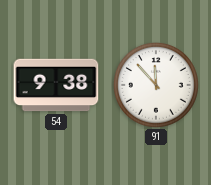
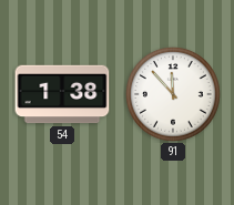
54: 9:38 -> 1:38
